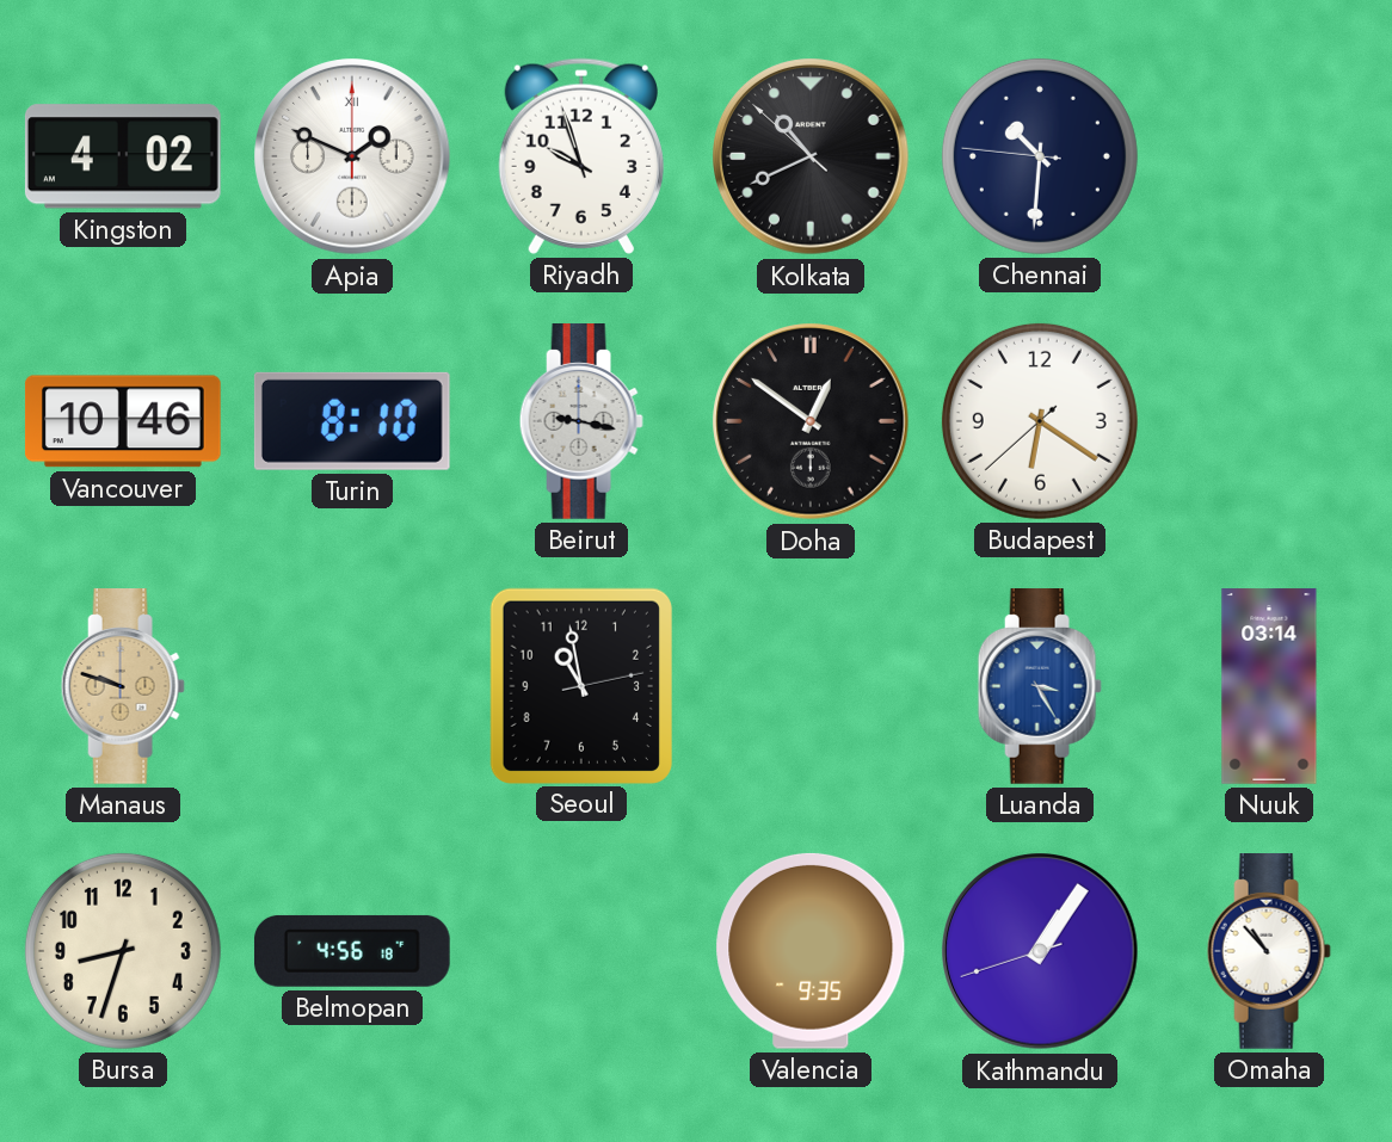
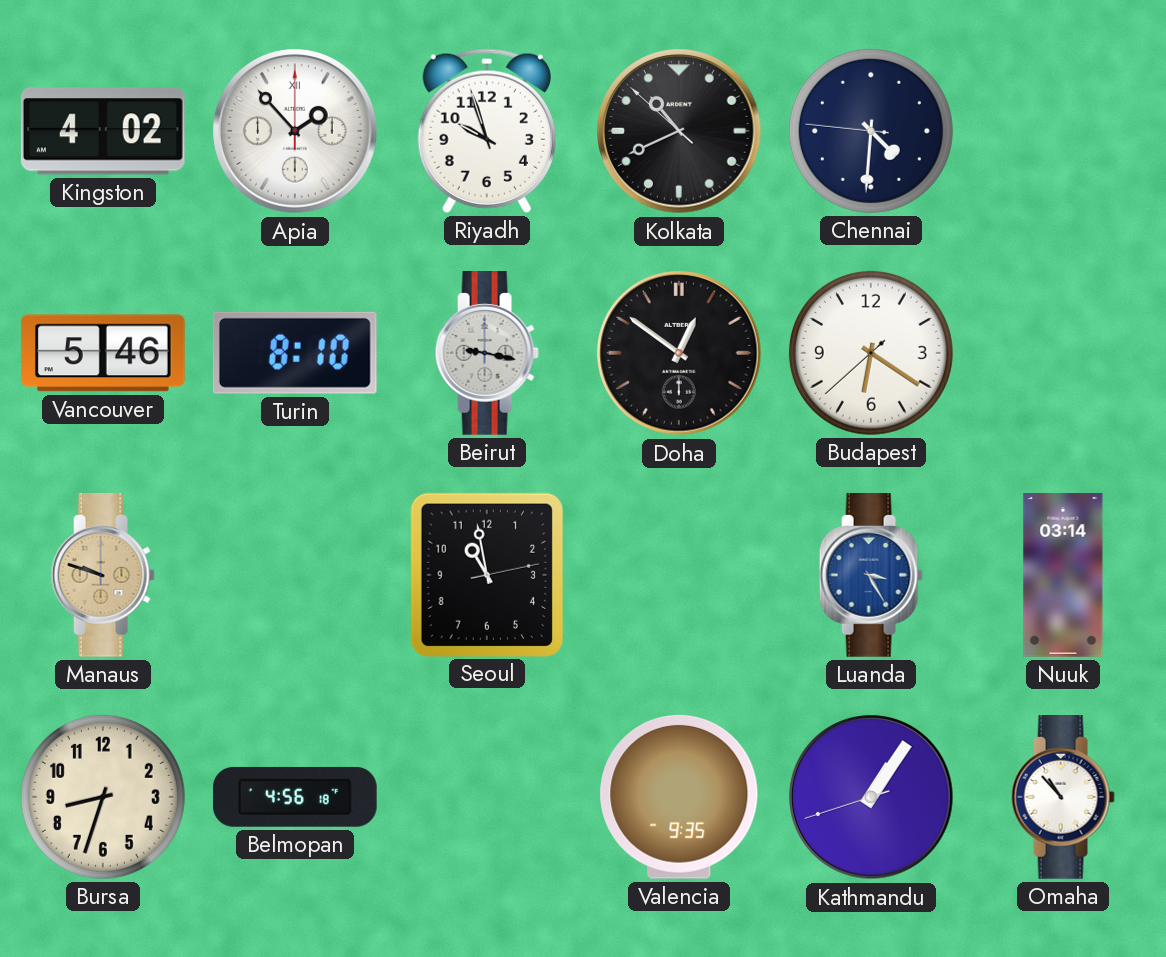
Apia: 1:49 -> 1:53
Chennai: 10:30 -> 4:30
Vancouver: 10:46 -> 5:46
